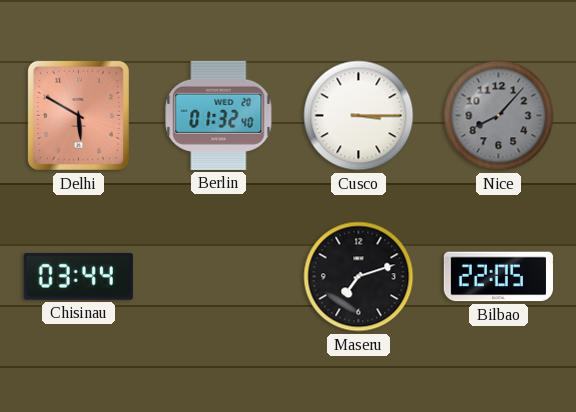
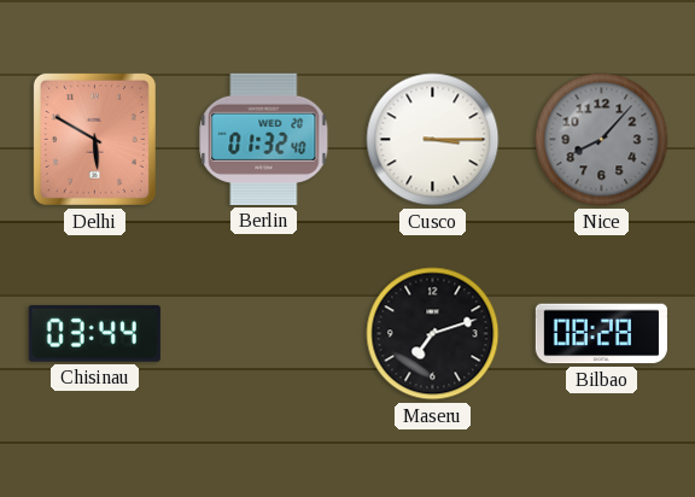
Bilbao: 22:05 -> 08:28
